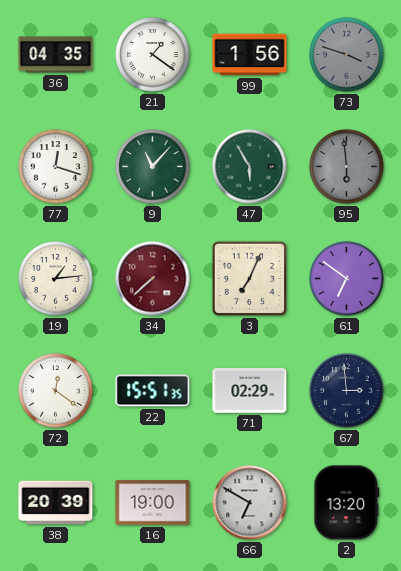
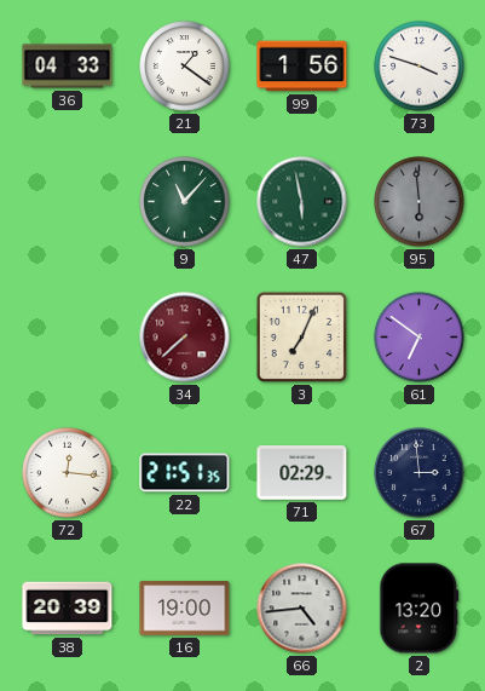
36: 04:35 -> 04:33
73 dial: grey -> white
77: 12:18 -> none
47: 5:55 -> 5:58
19: 1:14 -> none
72: 12:21 -> 12:16
22: 15:51 -> 21:51
66: 6:50 -> 4:44
